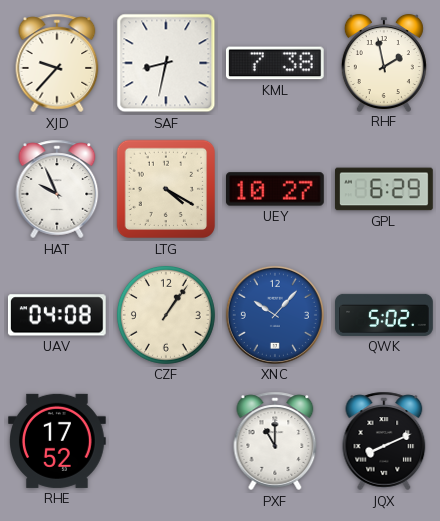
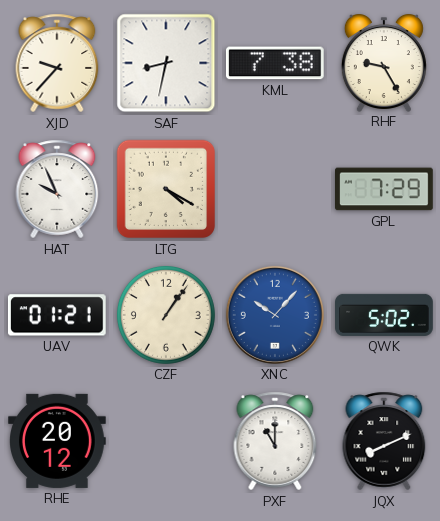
RHF: 1:58 -> 9:25
UEY: 10:27 -> none
GPL: 6:29 -> 7:29
UAV: 04:08 -> 01:21
RHE: 17:52 -> 20:12
